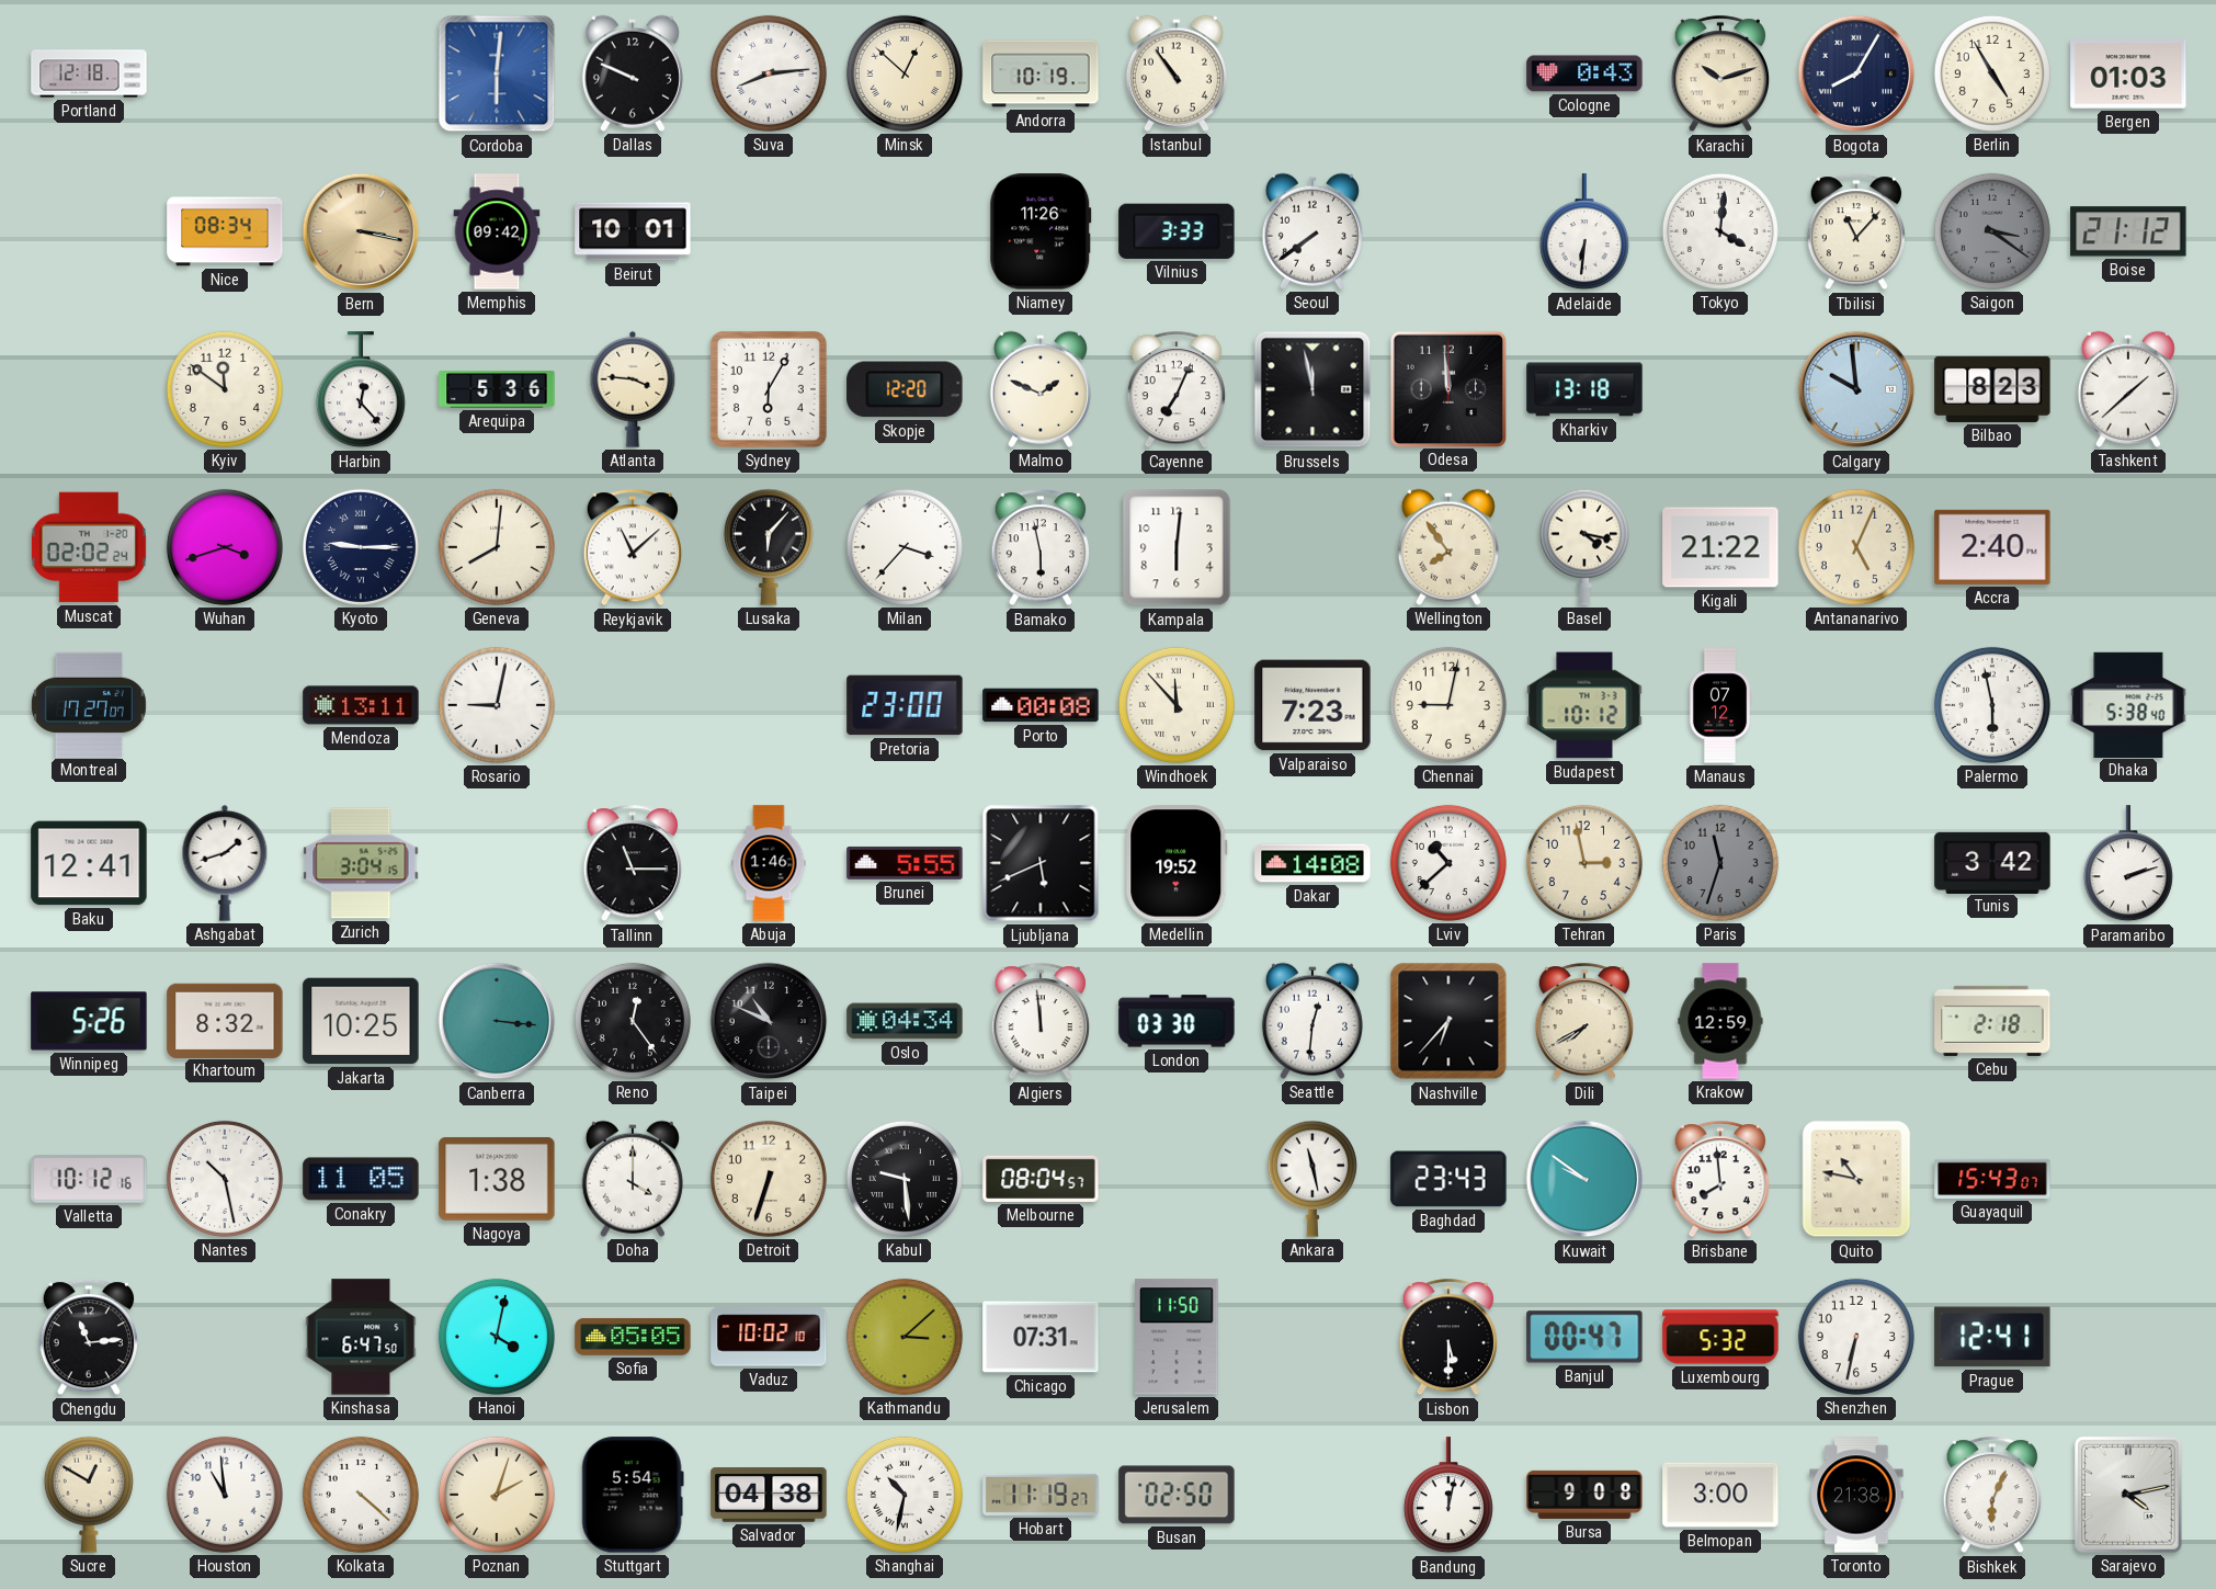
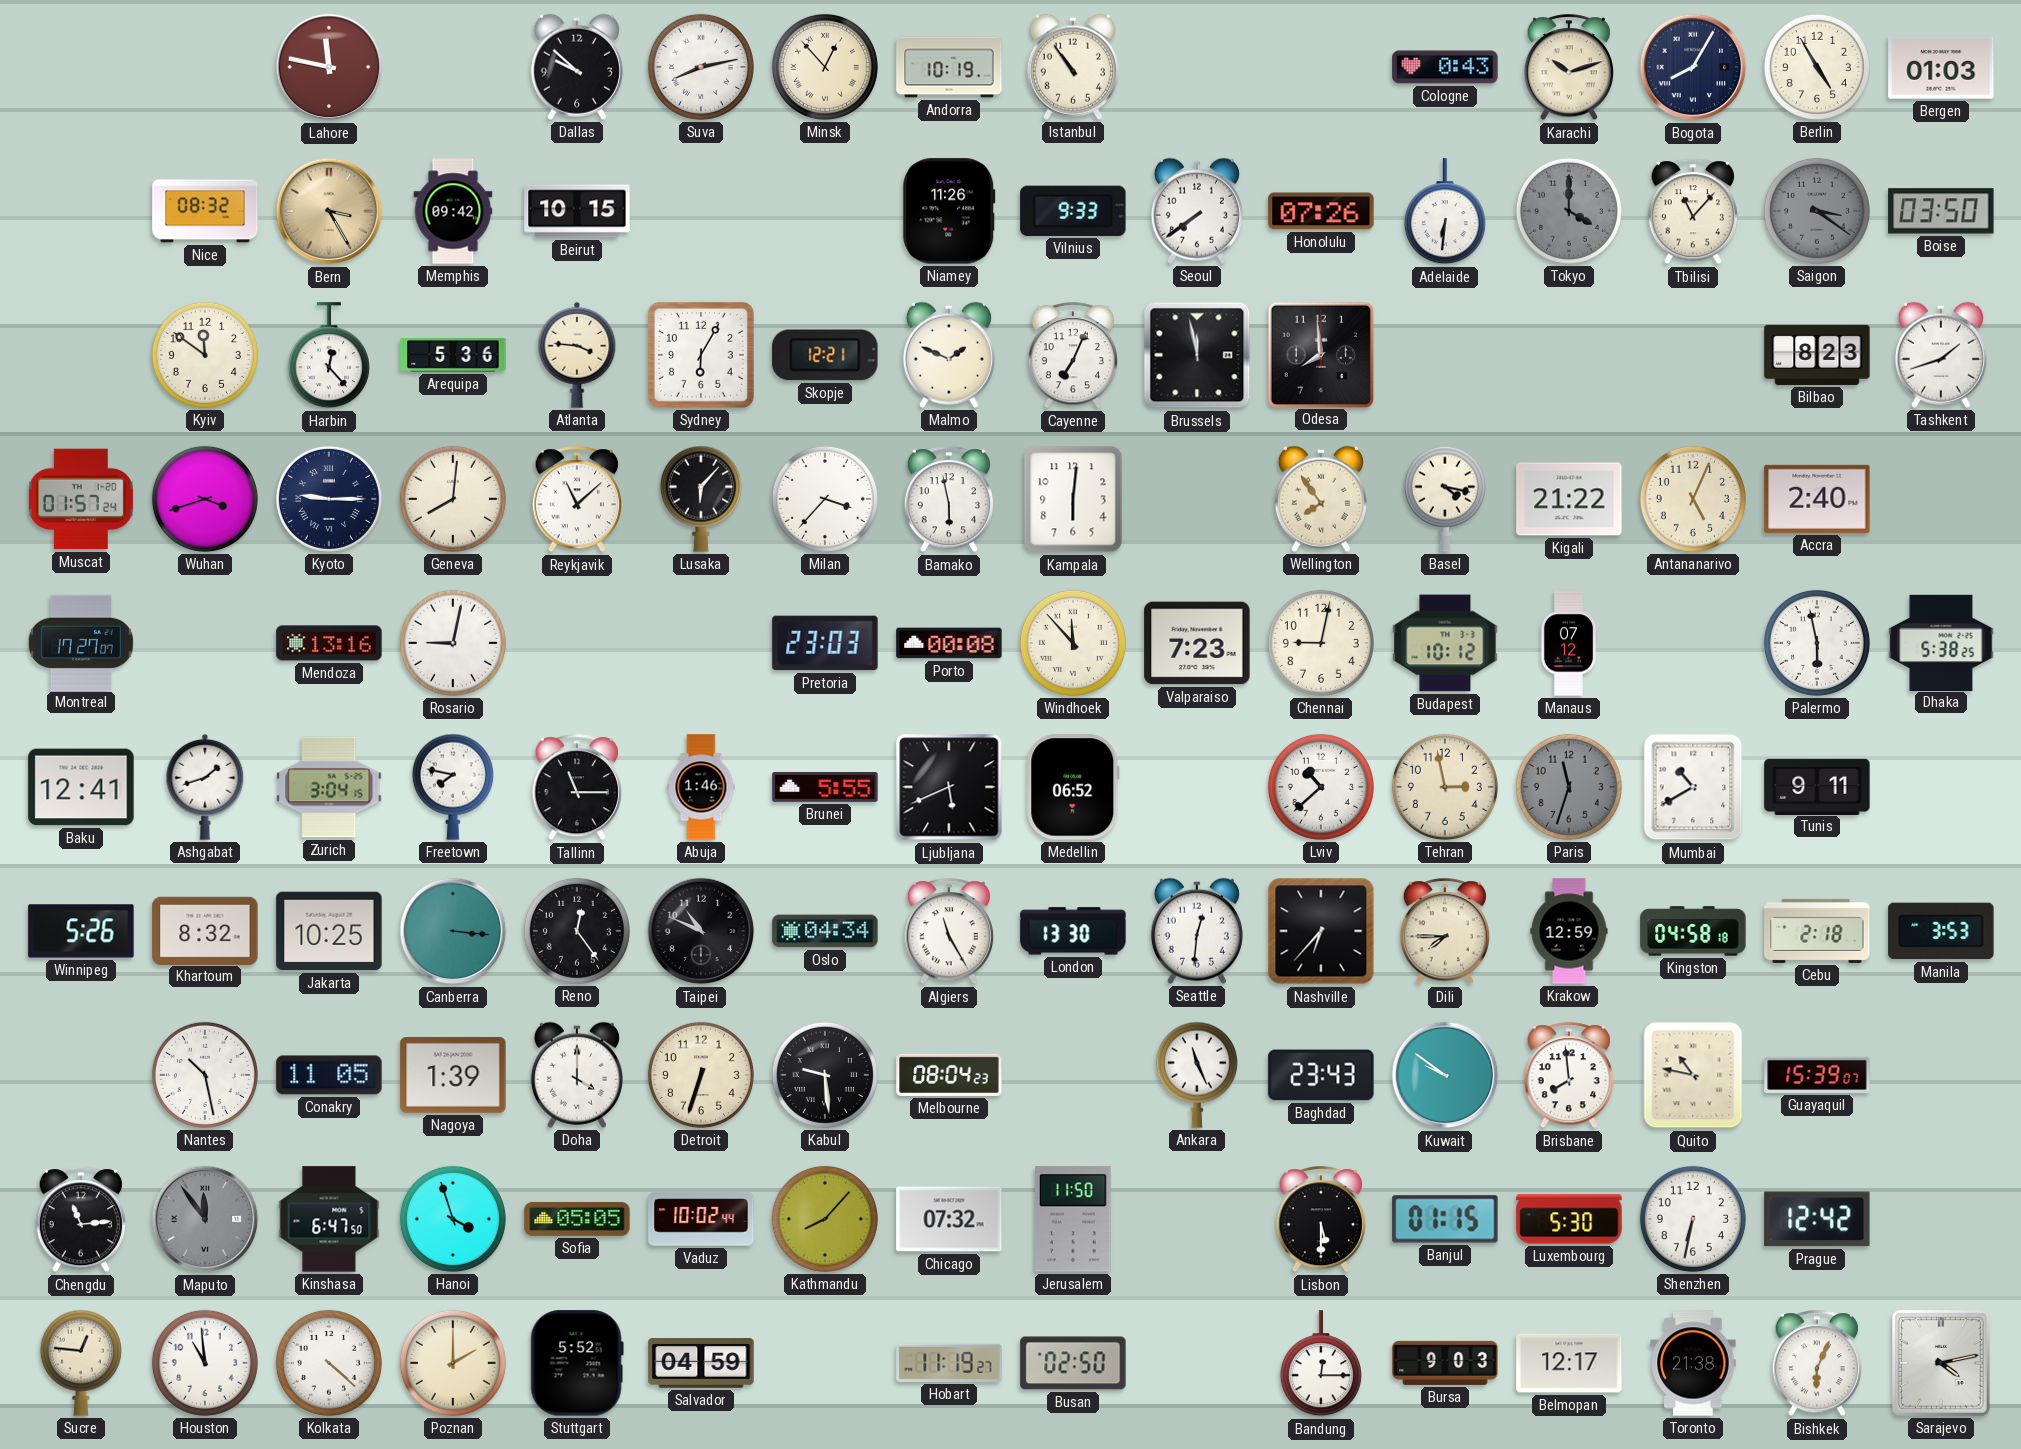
Portland: 12:18 -> none
Lahore: none -> 11:47
Cordoba: 6:01 -> none
Dallas: 9:49 -> 9:52
Suva: 8:14 -> 8:13
Minsk: 12:52 -> 12:53
Nice: 08:34 -> 08:32
Bern: 3:17 -> 3:25
Beirut: 10:01 -> 10:15
Vilnius: 3:33 -> 9:33
Honolulu: none -> 07:26
Tokyo: 4:01 -> 4:00
Tokyo dial: white -> grey
Boise: 21:12 -> 03:50
Skopje: 12:20 -> 12:21
Odesa: 11:59 -> 7:59
Kharkiv: 13:18 -> none
Calgary: 9:59 -> none
Tashkent: 1:38 -> 1:42
Muscat: 02:02 -> 01:57
Mendoza: 13:11 -> 13:16
Pretoria: 23:00 -> 23:03
Dhaka: 5:38:40 -> 5:38:25
Freetown: none -> 7:47
Medellin: 19:52 -> 06:52
Dakar: 14:08 -> none
Mumbai: none -> 10:40
Tunis: 3:42 -> 9:11
Paramaribo: 2:12 -> none
Algiers: 11:59 -> 11:25
London: 03:30 -> 13:30
Dili: 7:40 -> 7:45
Kingston: none -> 04:58
Manila: none -> 3:53
Valletta: 10:12 -> none
Nagoya: 1:38 -> 1:39
Melbourne: 08:04:57 -> 08:04:23
Ankara: 11:28 -> 11:26
Guayaquil: 15:43 -> 15:39
Maputo: none -> 11:54
Hanoi: 4:02 -> 3:57
Vaduz: 10:02:10 -> 10:02:44
Kathmandu: 3:08 -> 8:07
Chicago: 07:31 -> 07:32
Banjul: 00:47 -> 01:15
Luxembourg: 5:32 -> 5:30
Prague: 12:41 -> 12:42
Sucre: 12:50 -> 12:46
Poznan: 2:03 -> 2:00
Stuttgart: 5:54 -> 5:52
Salvador: 04:38 -> 04:59
Shanghai: 10:32 -> none
Bandung: 12:02 -> 12:15
Bursa: 9:08 -> 9:03
Belmopan: 3:00 -> 12:17
